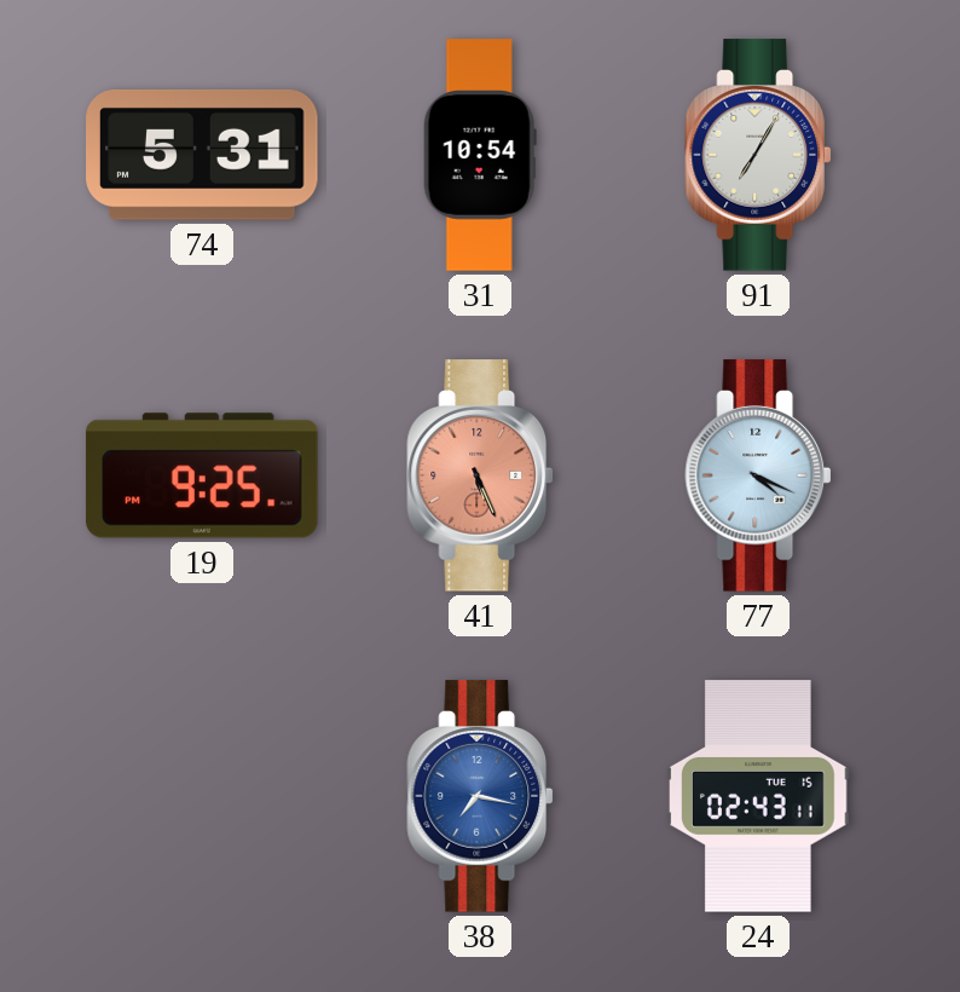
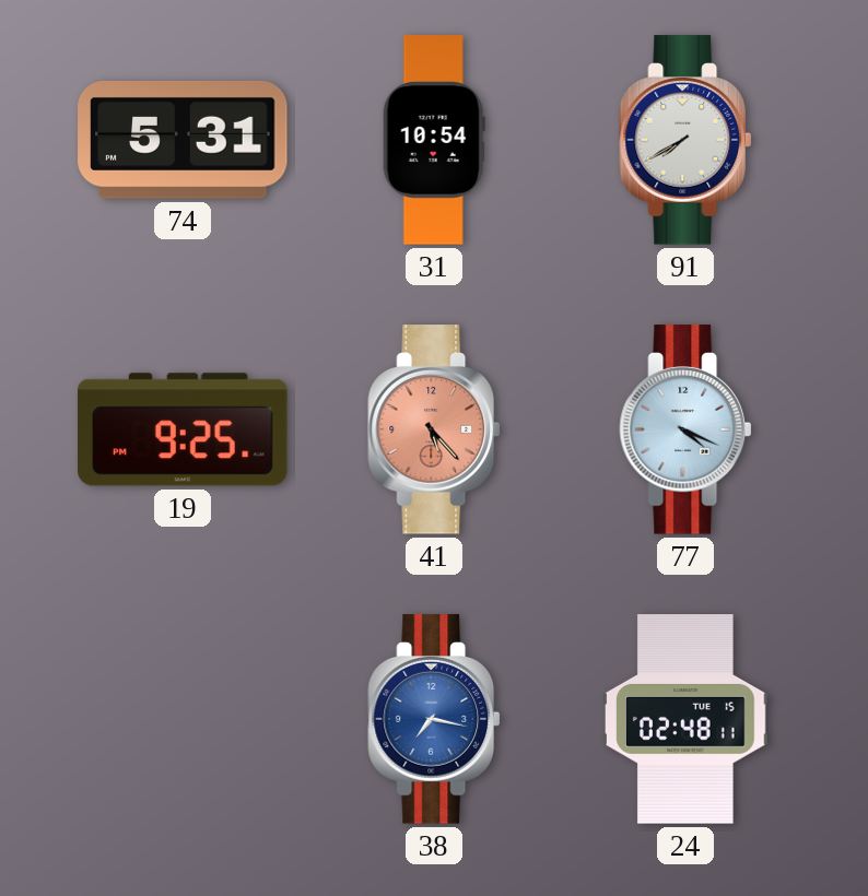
91: 7:05 -> 7:40
41: 5:26 -> 5:23
24: 02:43 -> 02:48
